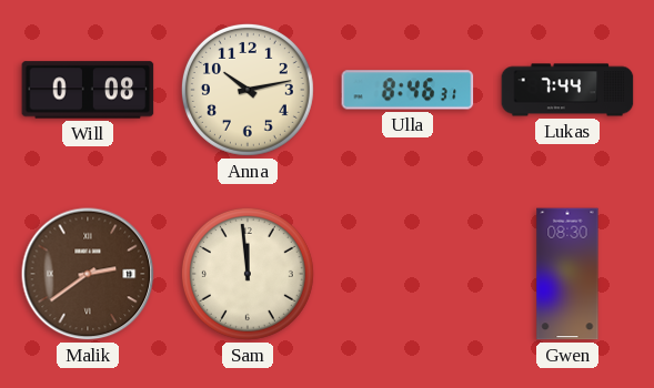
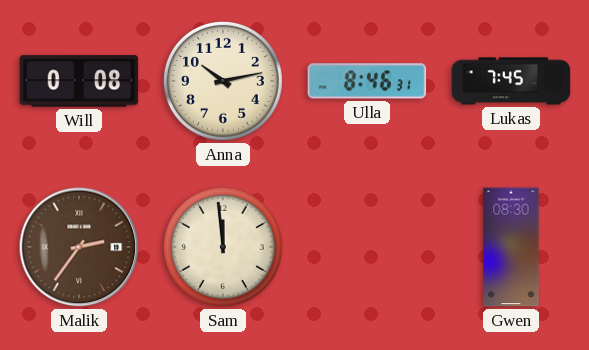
Lukas: 7:44 -> 7:45
Malik: 2:39 -> 2:36
